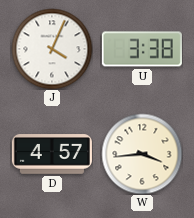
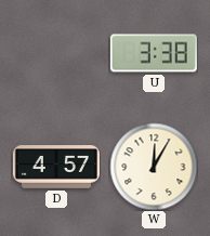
J: 4:04 -> none
W: 3:44 -> 12:05
